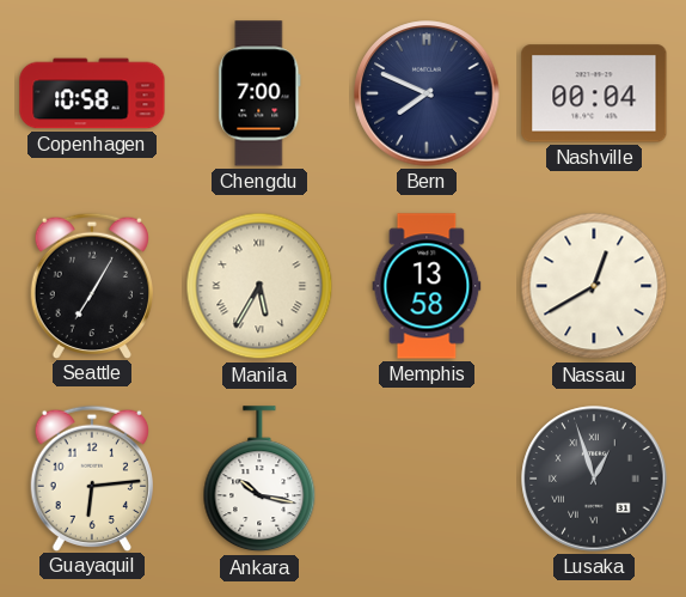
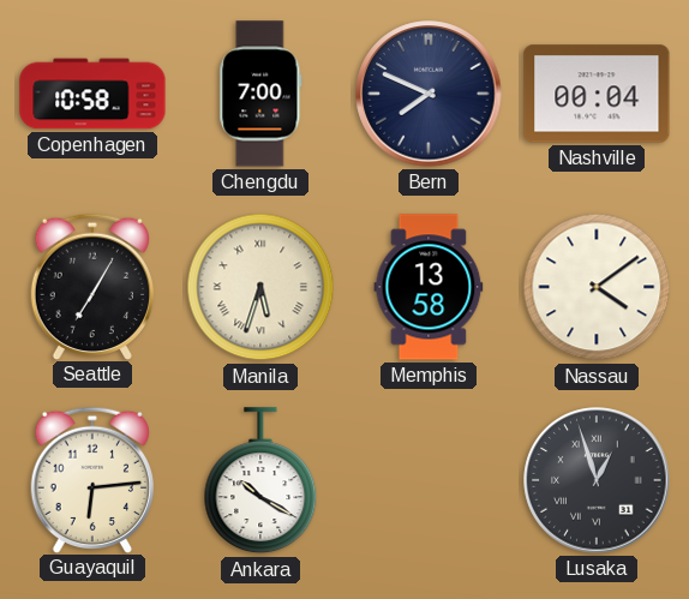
Manila: 5:35 -> 5:33
Nassau: 12:40 -> 4:09
Ankara: 10:17 -> 10:20
